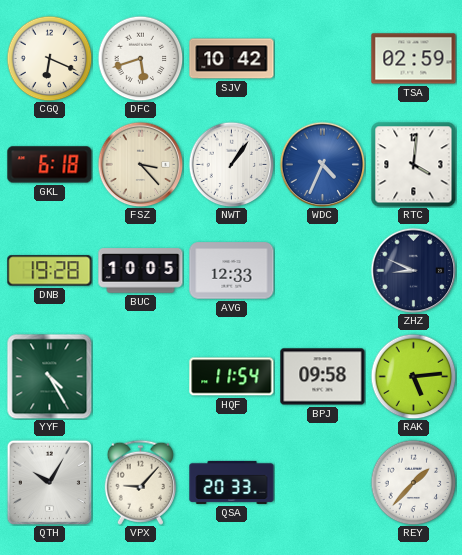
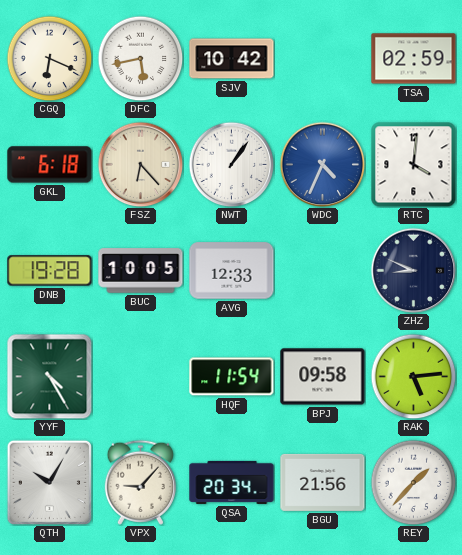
DFC: 5:42 -> 5:43
FSZ: 3:23 -> 6:23
QSA: 20:33 -> 20:34
BGU: none -> 21:56
